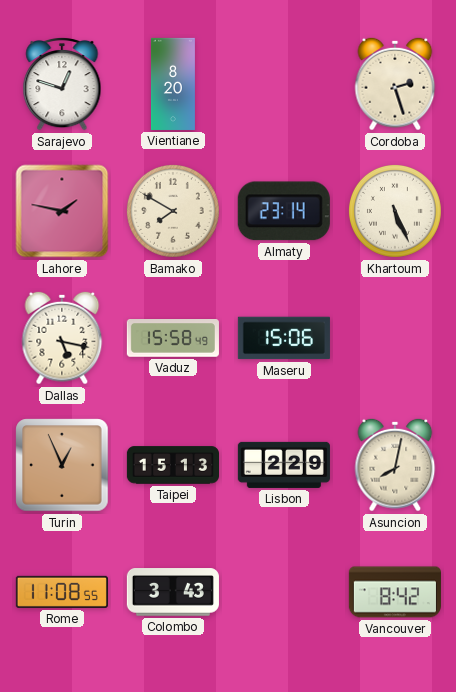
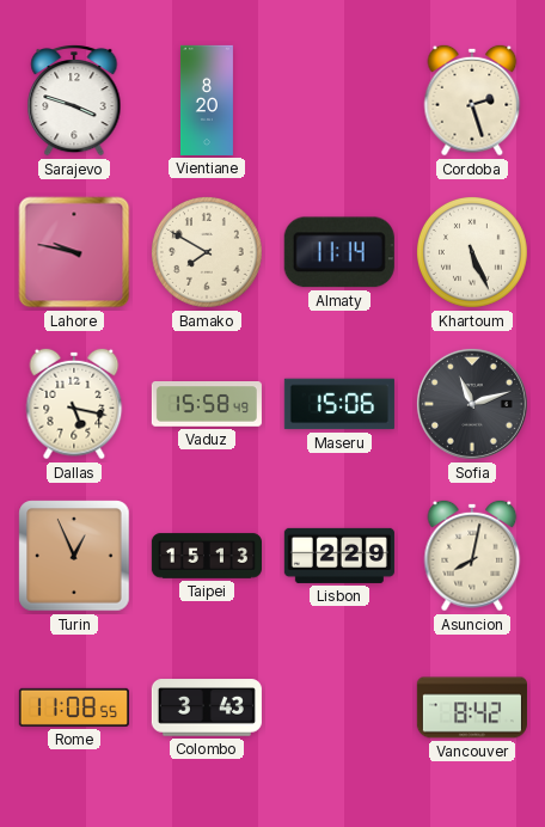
Sarajevo: 12:48 -> 3:48
Lahore: 1:47 -> 9:47
Almaty: 23:14 -> 11:14
Sofia: none -> 11:12
